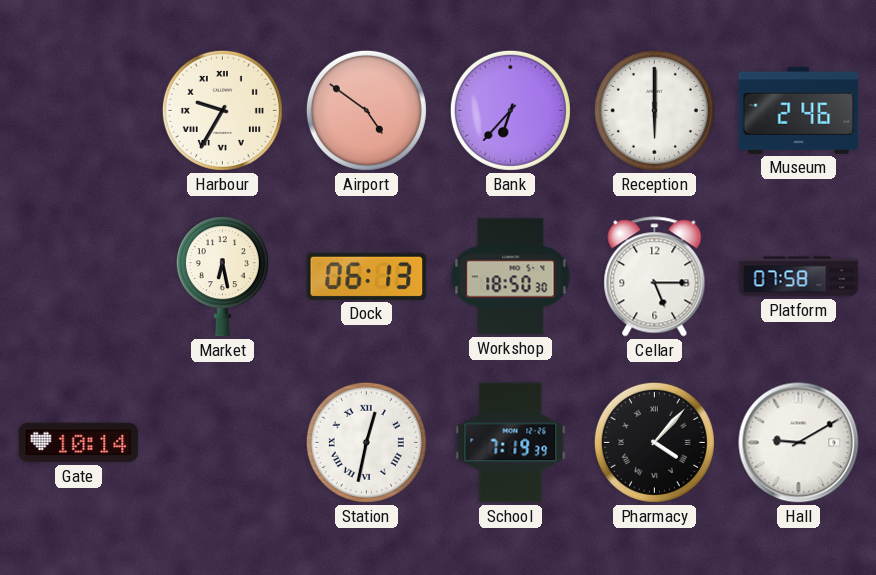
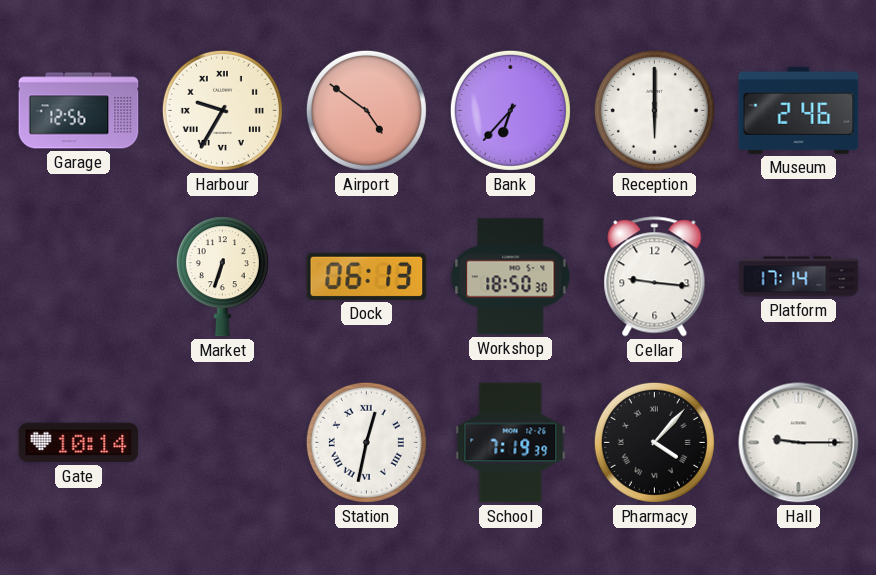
Garage: none -> 12:56
Market: 6:28 -> 6:33
Cellar: 5:15 -> 9:16
Platform: 07:58 -> 17:14
Hall: 9:10 -> 9:15
